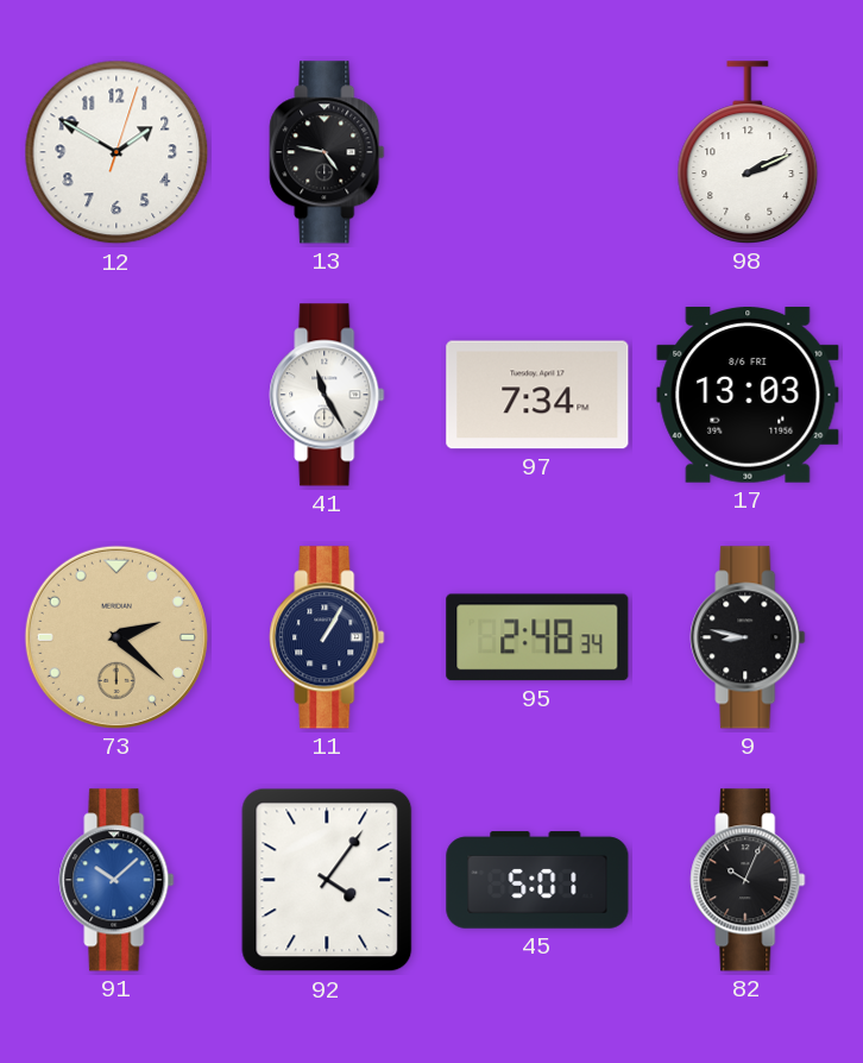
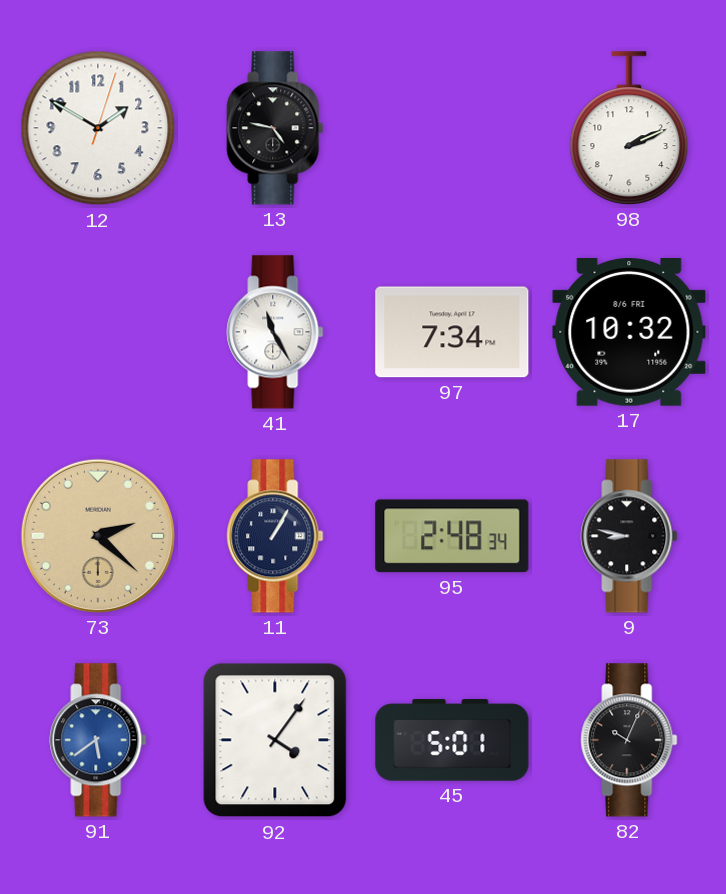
17: 13:03 -> 10:32
91: 10:08 -> 5:39
